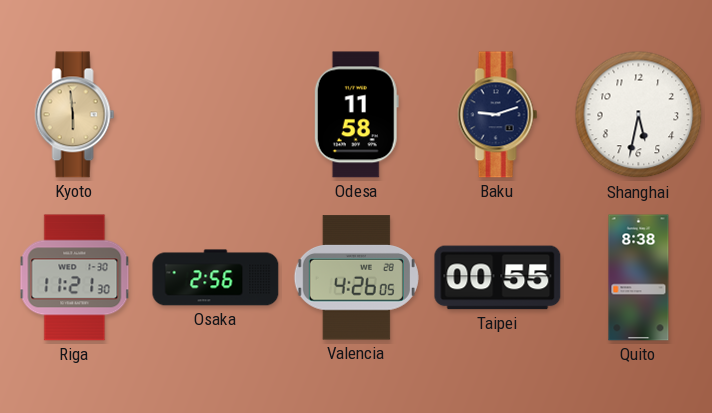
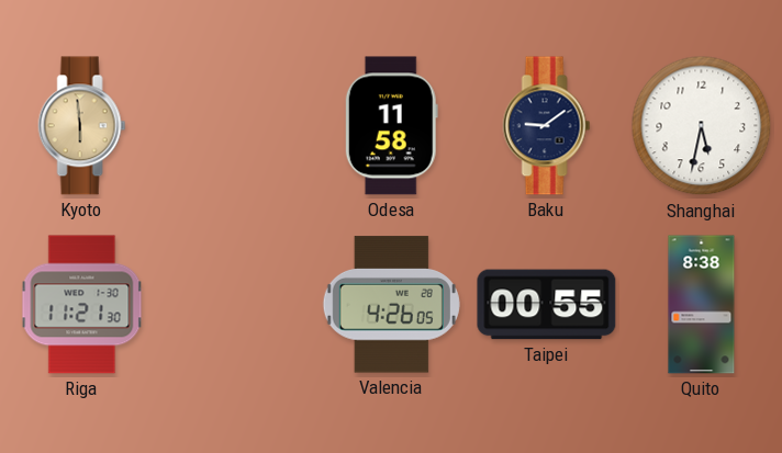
Baku: 9:12 -> 9:09
Osaka: 2:56 -> none
